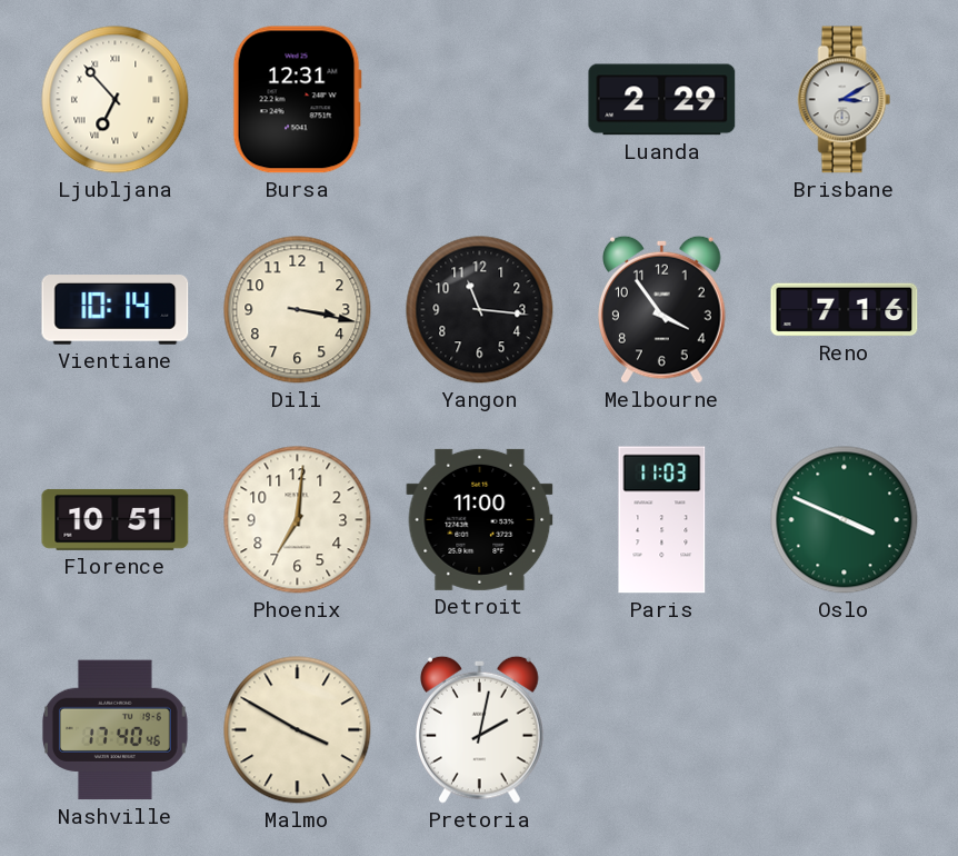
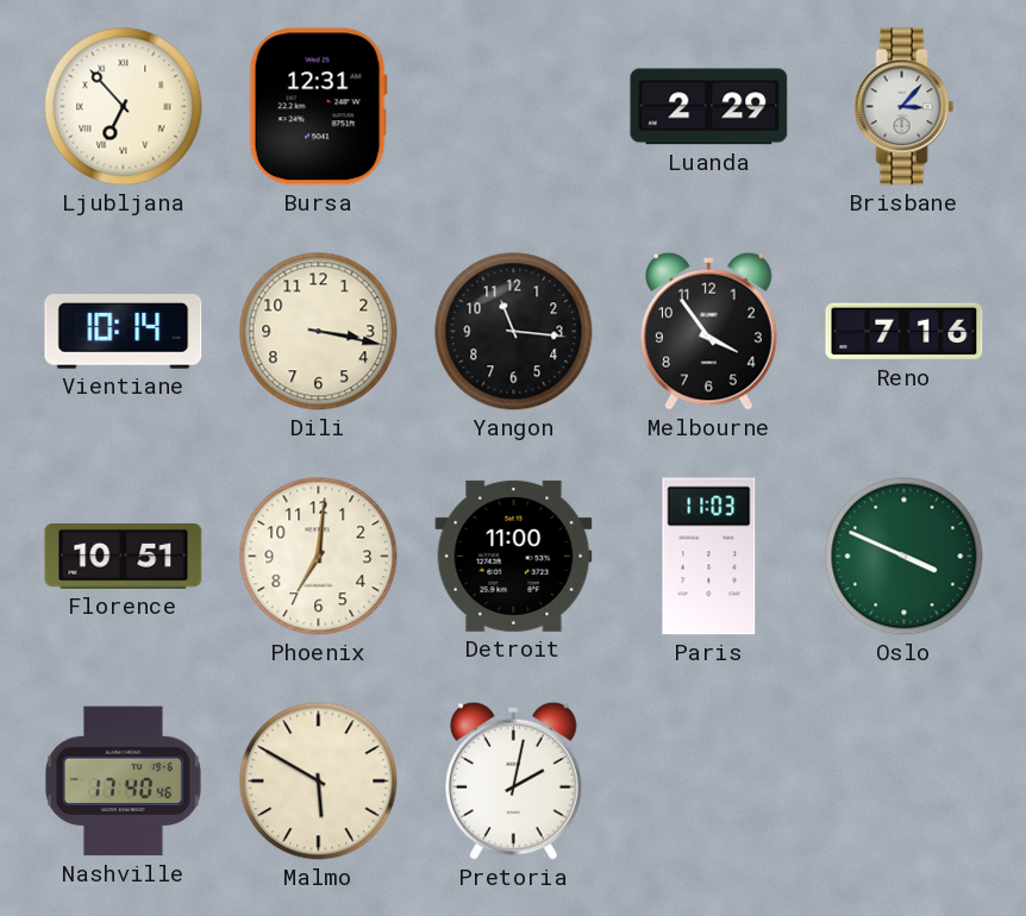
Brisbane: 3:10 -> 3:07
Malmo: 3:50 -> 5:50
